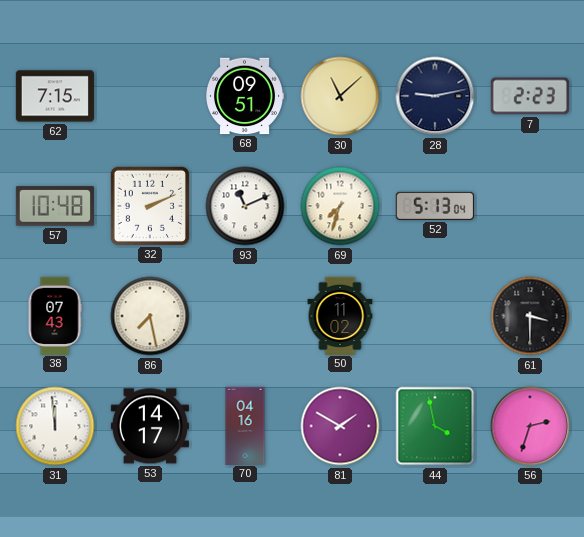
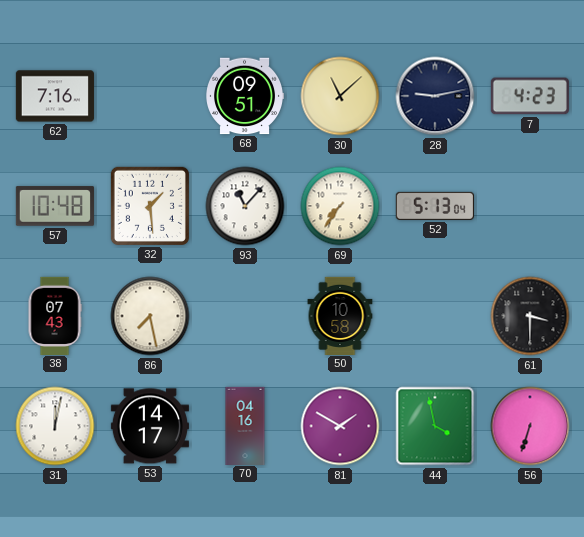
62: 7:15 -> 7:16
7: 2:23 -> 4:23
32: 2:11 -> 1:29
93: 11:11 -> 11:07
69: 7:33 -> 7:36
50: 11:02 -> 10:58
31: 11:59 -> 12:02
56: 2:33 -> 6:33
